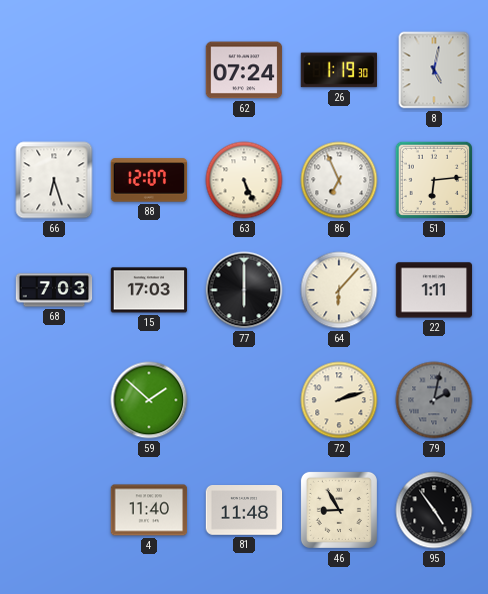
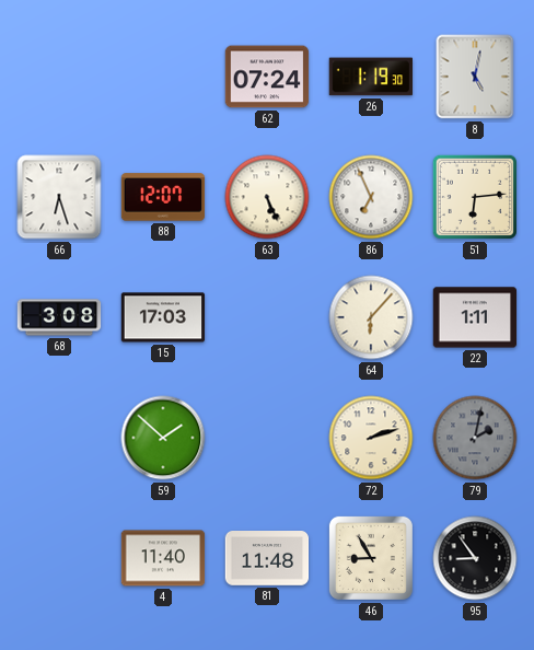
68: 7:03 -> 3:08
77: 6:00 -> none
95: 4:54 -> 8:54
